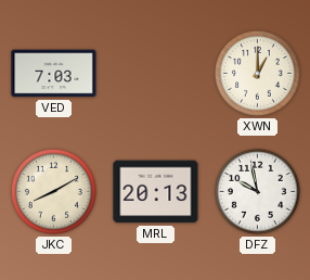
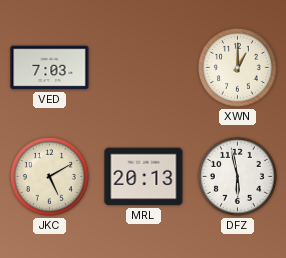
JKC: 8:10 -> 5:10
DFZ: 9:58 -> 5:58
